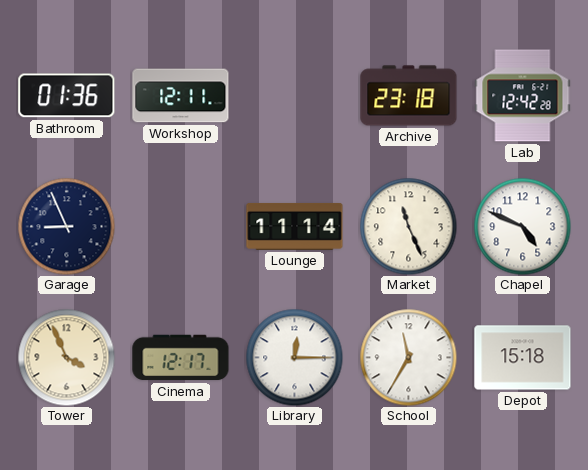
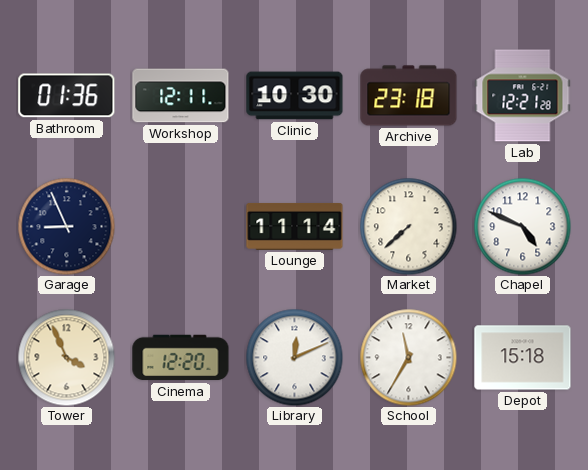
Clinic: none -> 10:30
Lab: 12:42 -> 12:21
Market: 11:26 -> 7:38
Cinema: 12:17 -> 12:20
Library: 12:15 -> 12:11
